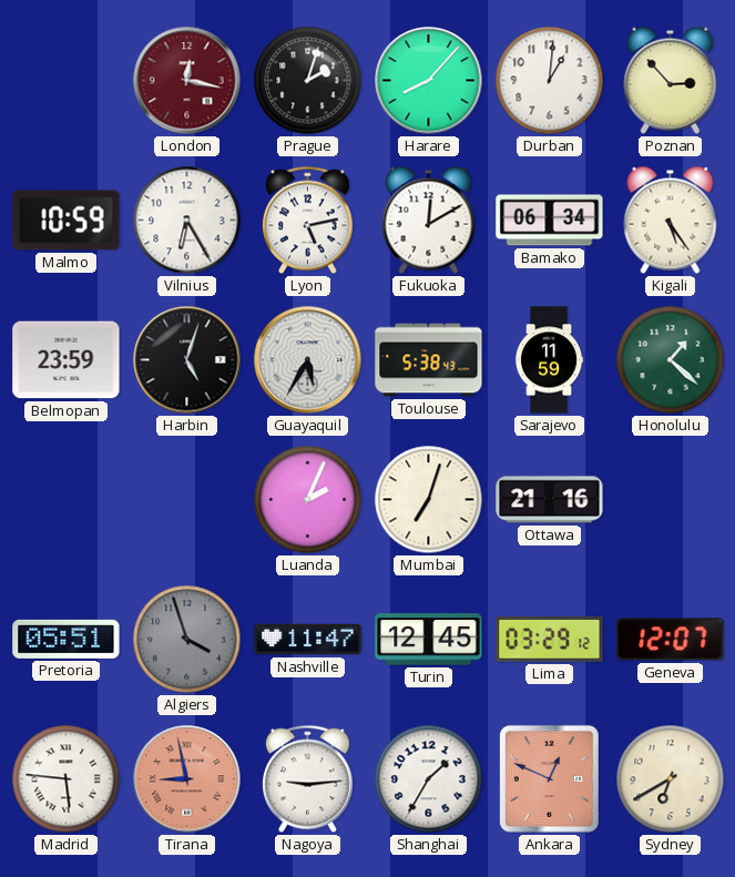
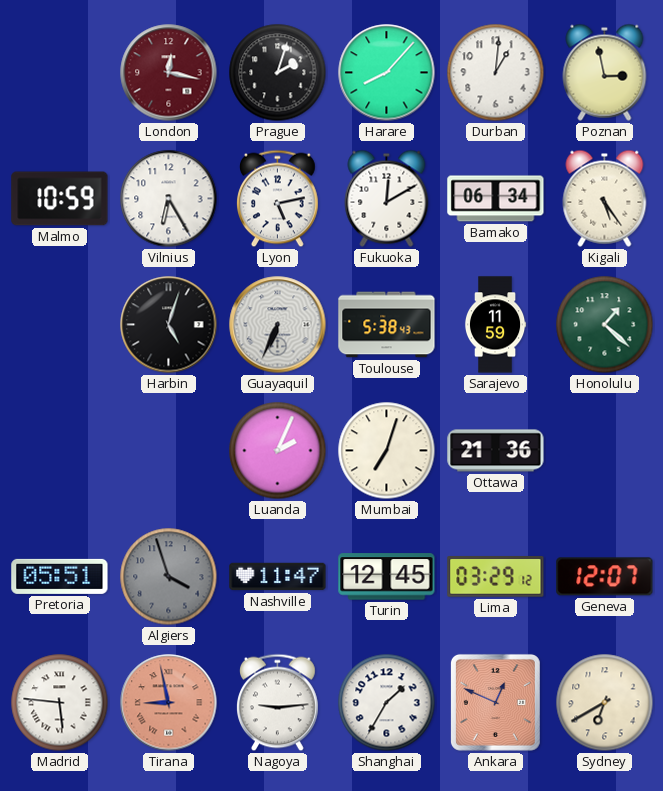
Poznan: 2:53 -> 2:58
Belmopan: 23:59 -> none
Guayaquil: 5:35 -> 6:34
Ottawa: 21:16 -> 21:36
